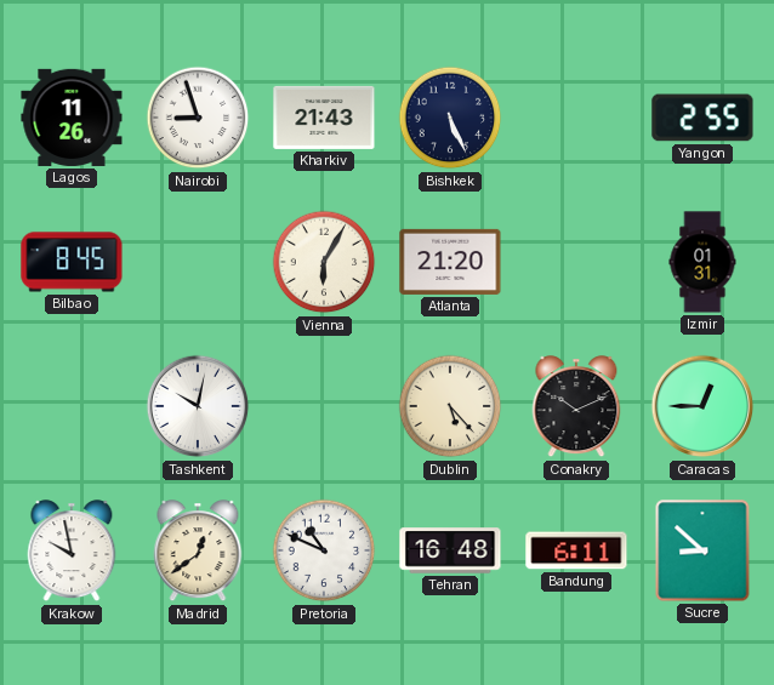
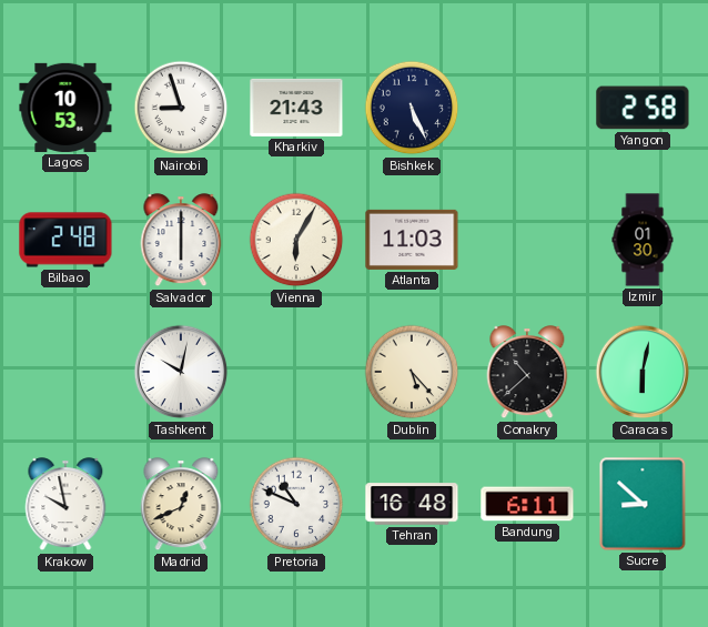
Lagos: 11:26 -> 10:53
Yangon: 2:55 -> 2:58
Bilbao: 8:45 -> 2:48
Salvador: none -> 6:00
Atlanta: 21:20 -> 11:03
Izmir: 01:31 -> 01:30
Conakry: 10:11 -> 10:38
Caracas: 12:45 -> 6:02
Madrid: 12:39 -> 12:41
